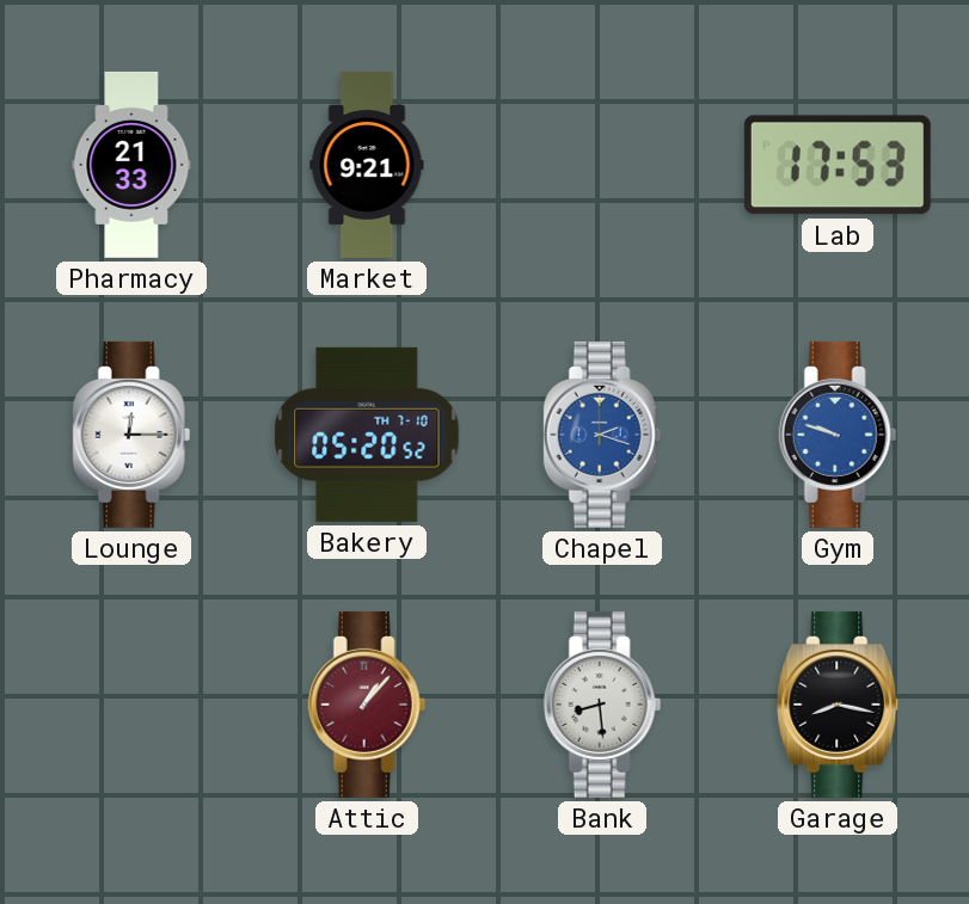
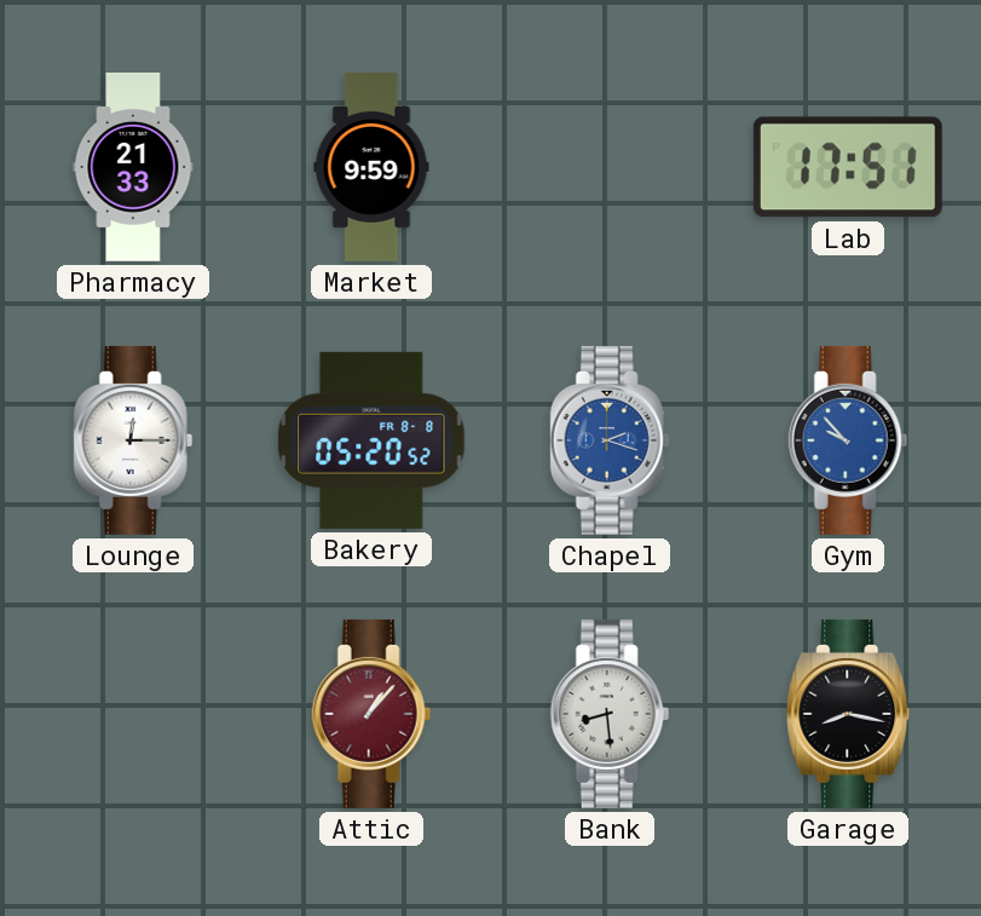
Market: 9:21 -> 9:59
Lab: 17:53 -> 17:51
Bakery date: TH 7-10 -> FR 8-8
Gym: 9:48 -> 9:53
